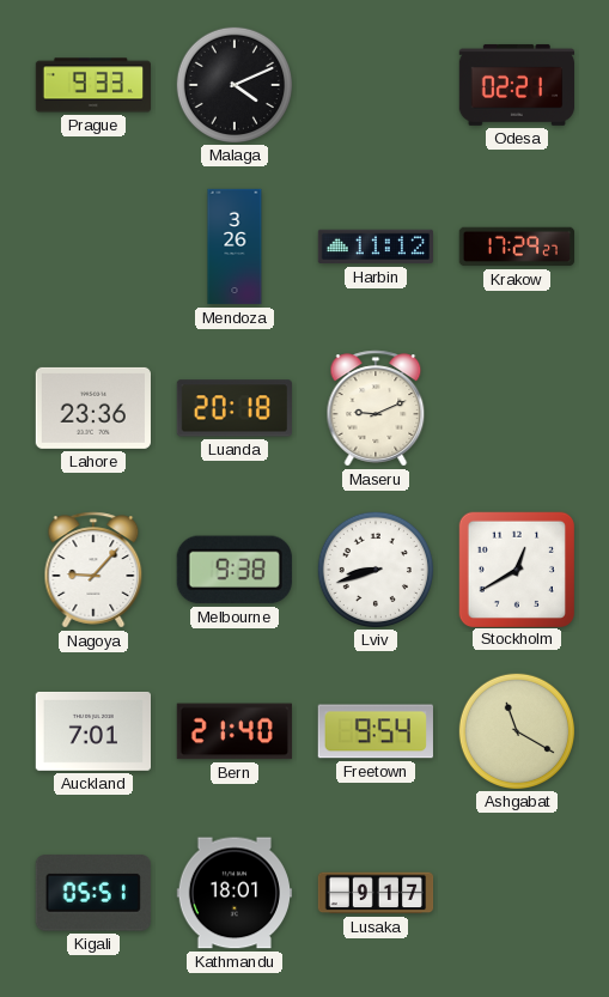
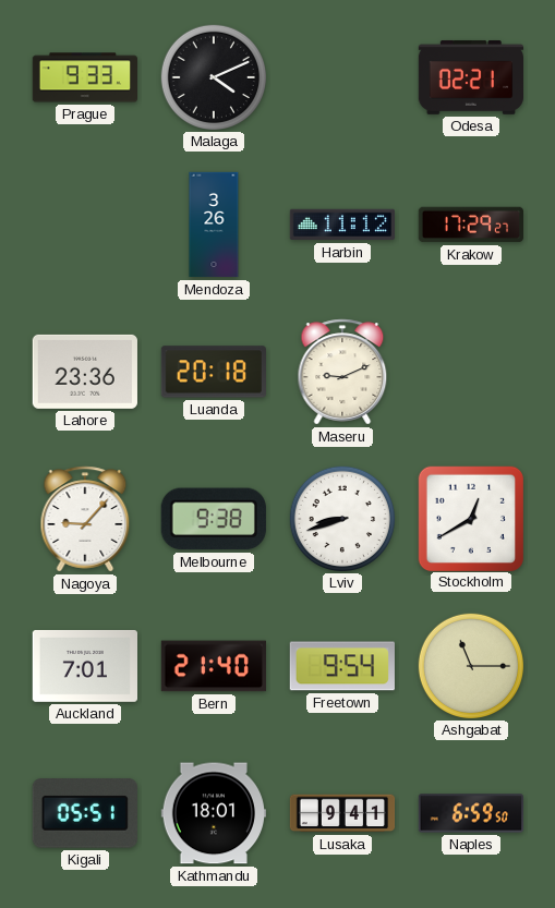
Ashgabat: 11:20 -> 11:15
Lusaka: 9:17 -> 9:41
Naples: none -> 6:59
